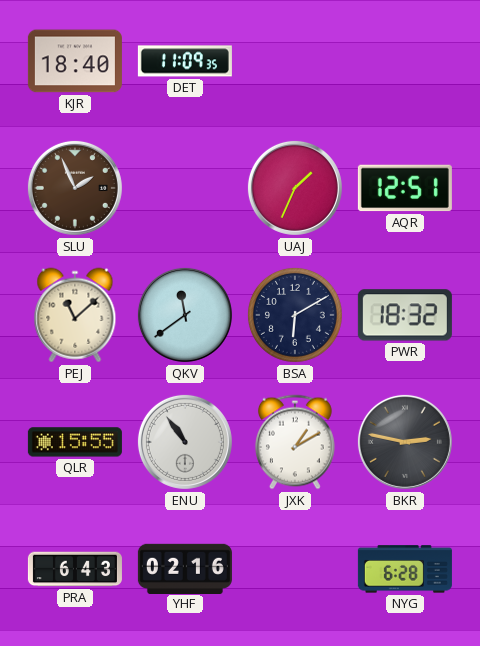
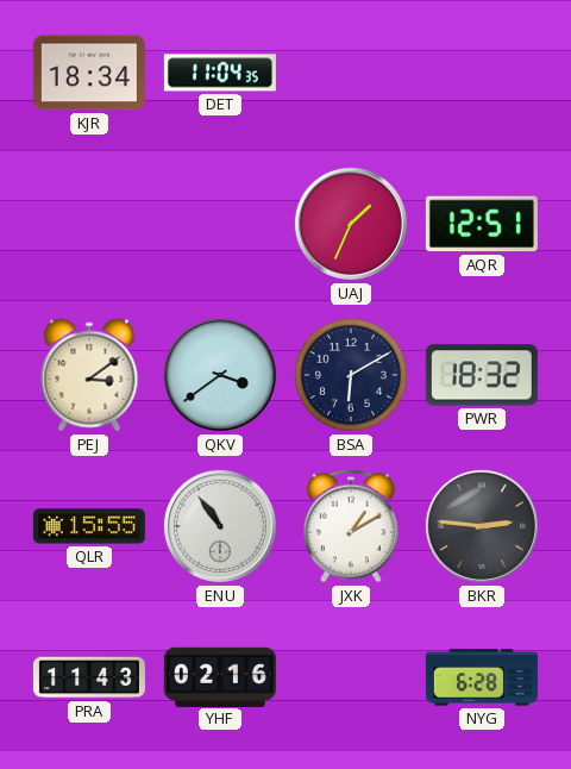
KJR: 18:40 -> 18:34
DET: 11:09 -> 11:04
SLU: 1:56 -> none
PEJ: 11:08 -> 3:09
QKV: 11:39 -> 3:39
BKR: 2:47 -> 2:46
PRA: 6:43 -> 11:43
